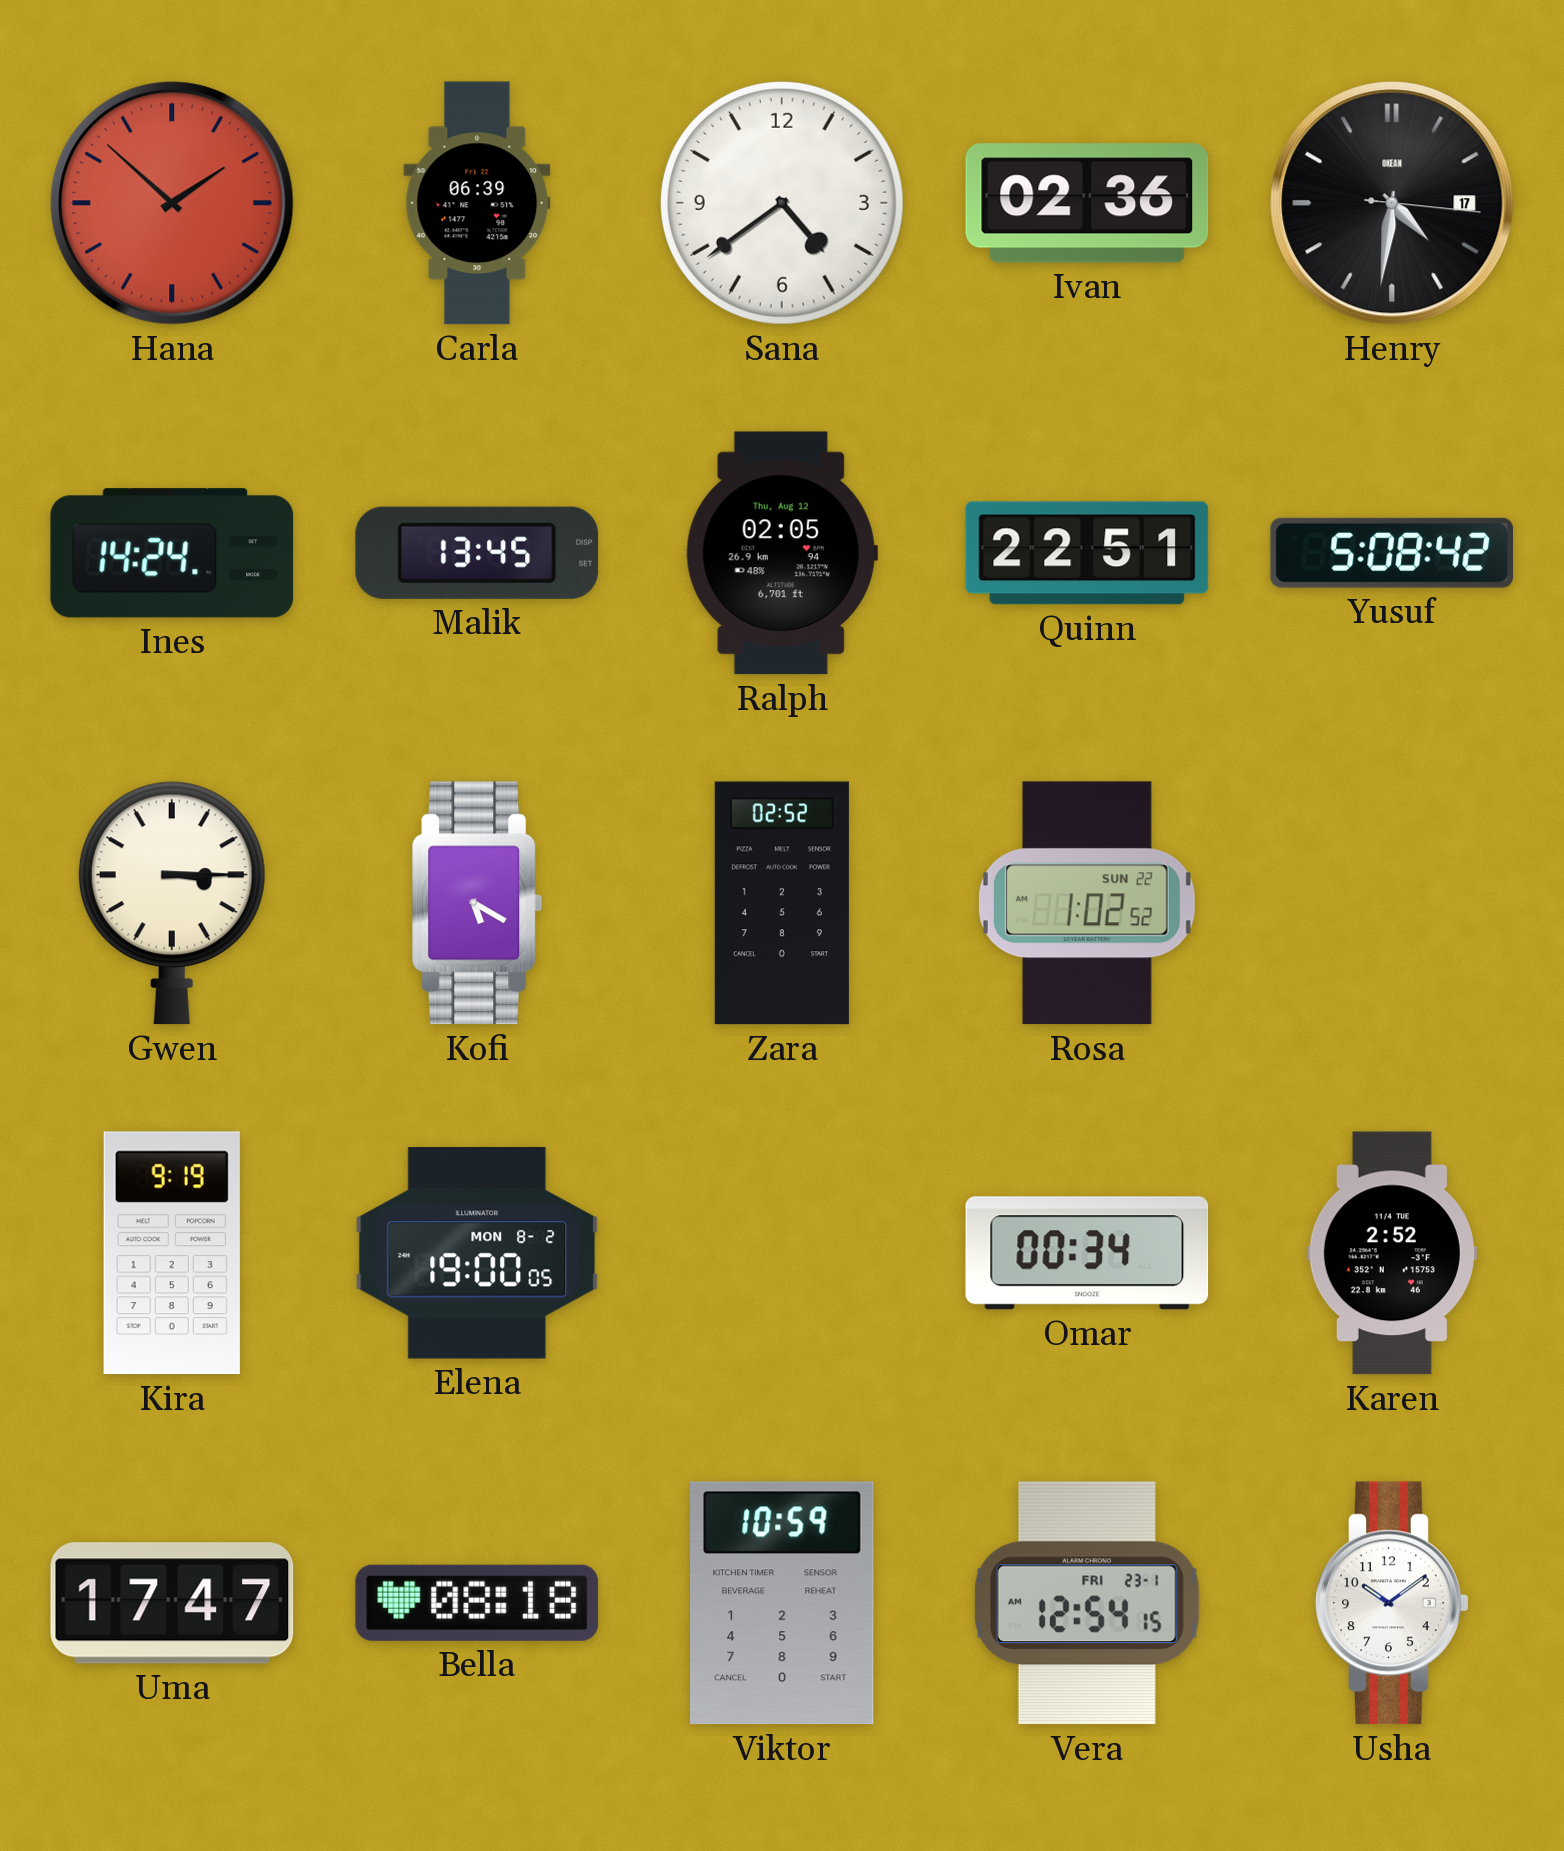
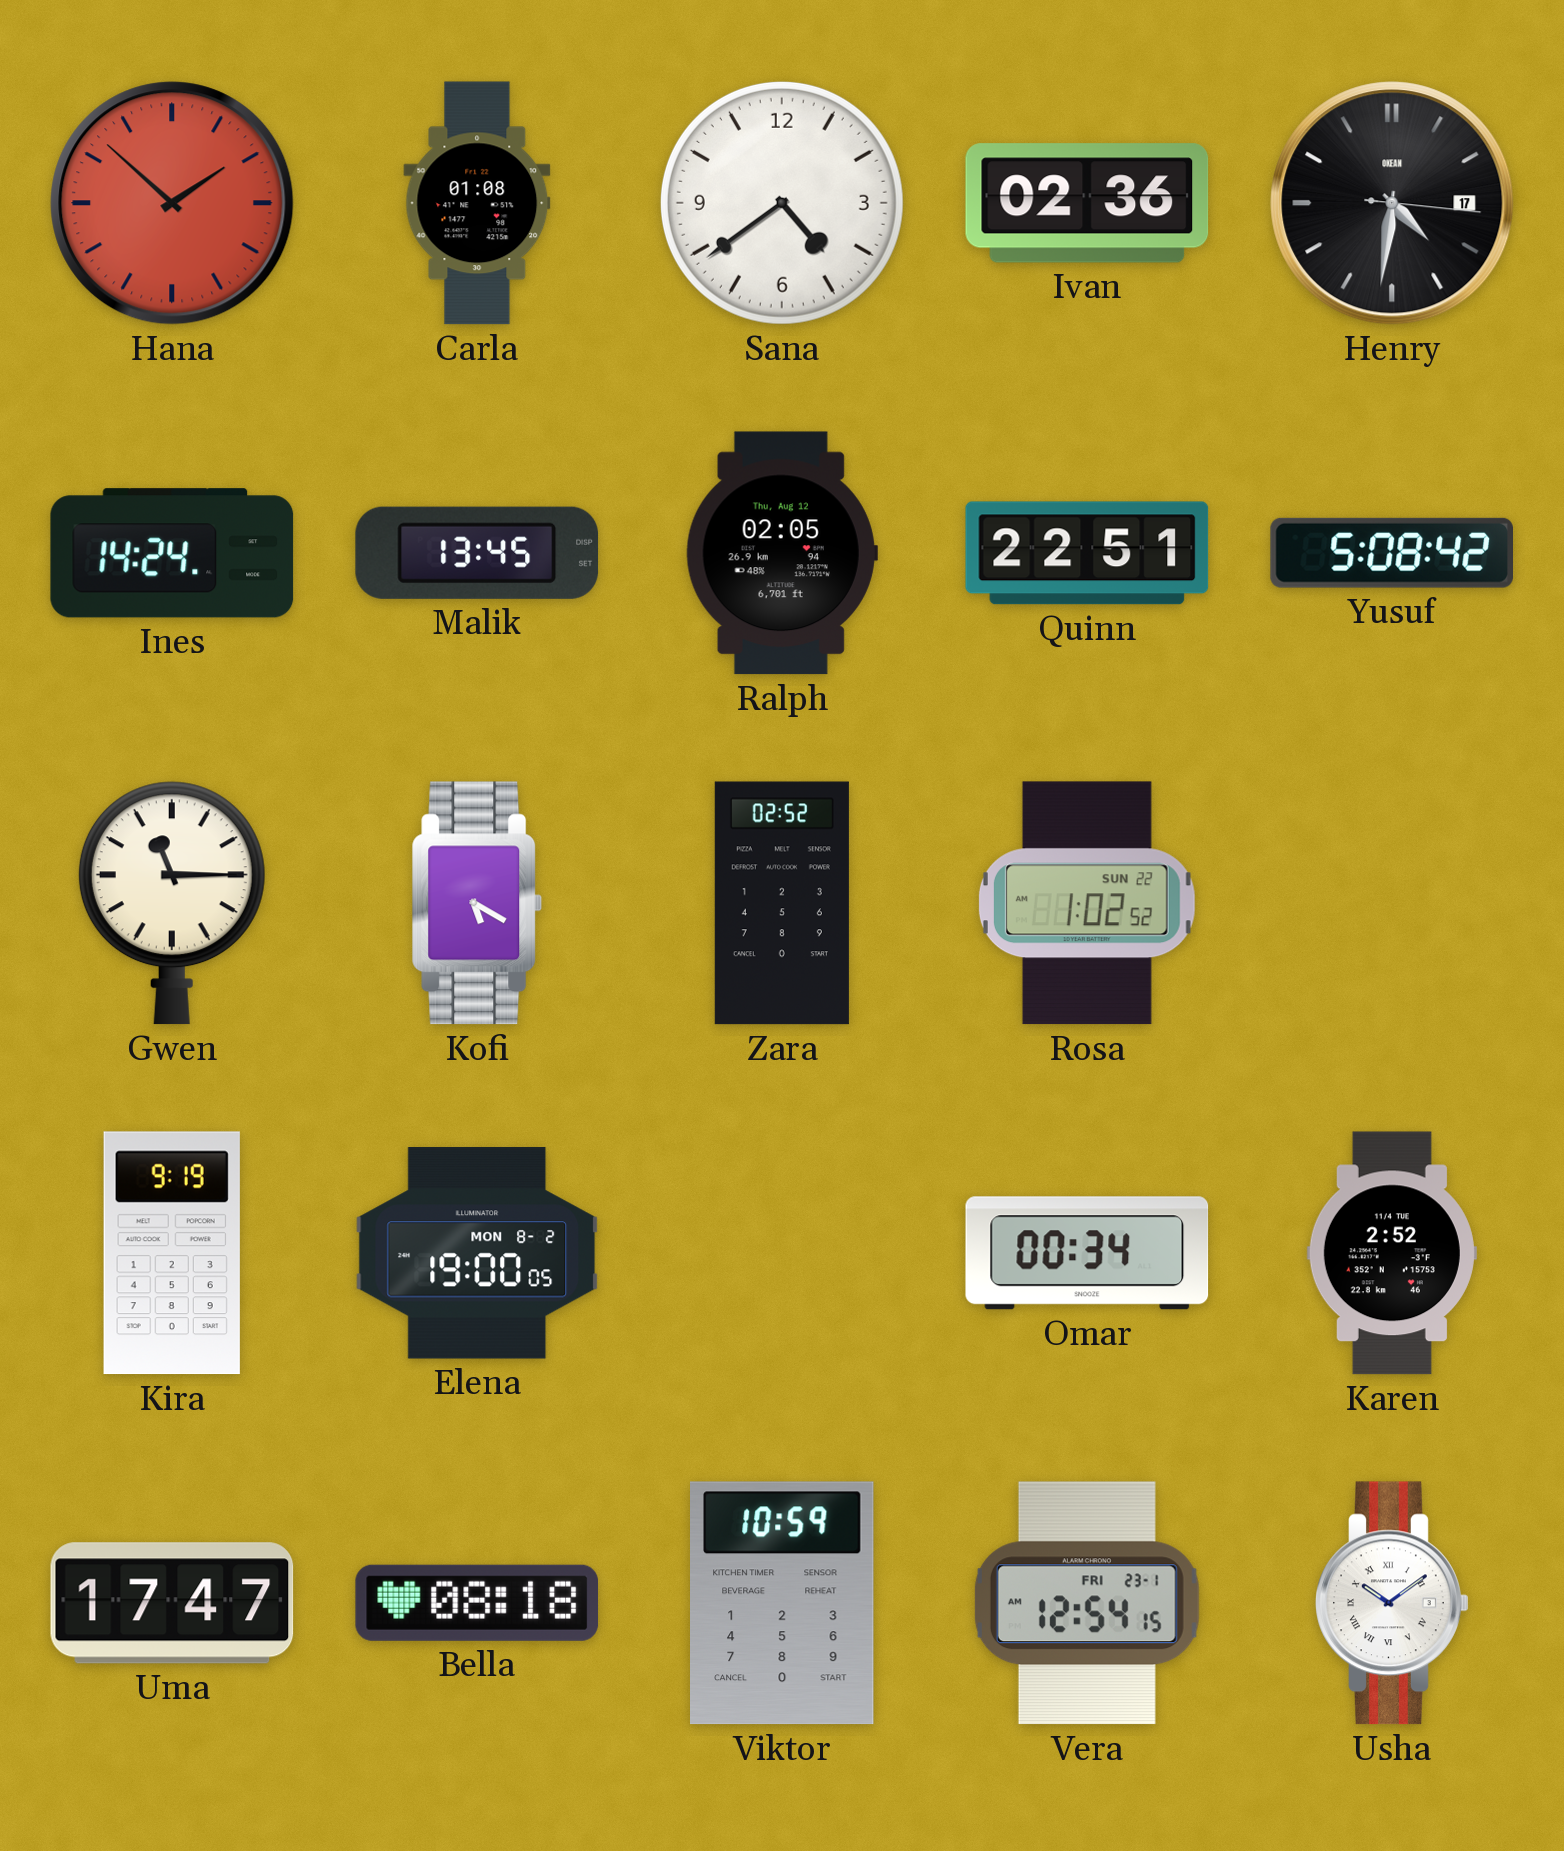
Carla: 06:39 -> 01:08
Gwen: 3:15 -> 11:15
Usha numerals: Arabic -> Roman
